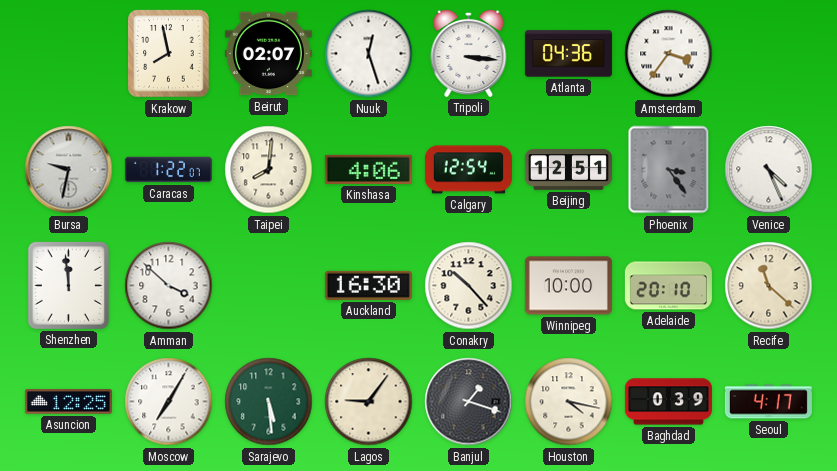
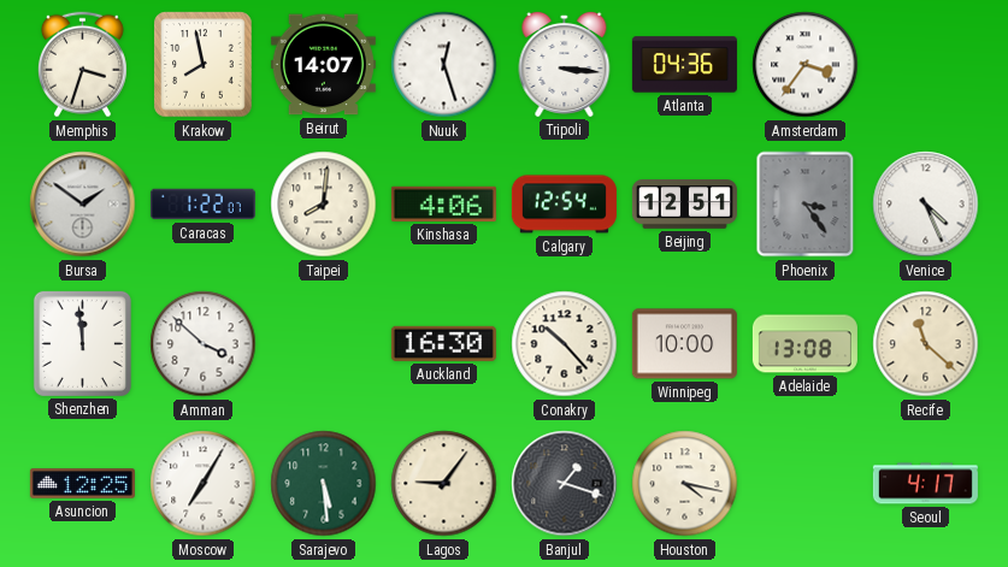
Memphis: none -> 3:33
Beirut: 02:07 -> 14:07
Bursa: 9:32 -> 1:51
Adelaide: 20:10 -> 13:08
Baghdad: 0:39 -> none
